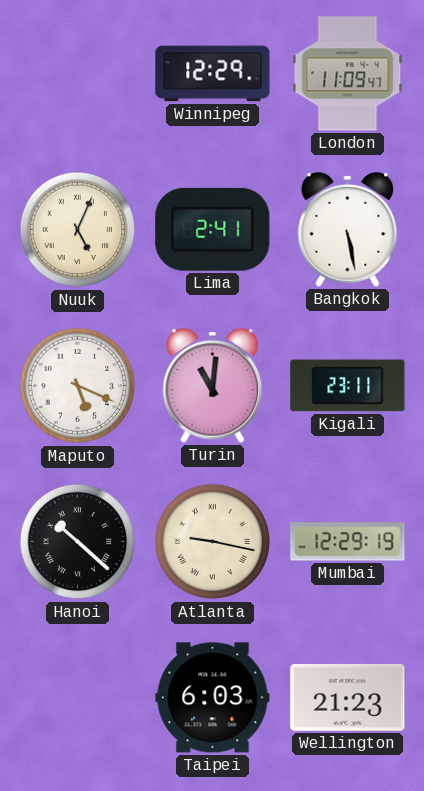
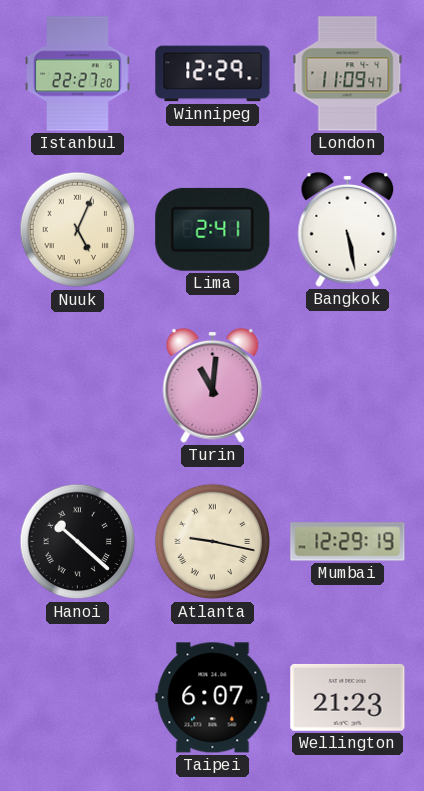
Istanbul: none -> 22:27
Maputo: 5:19 -> none
Kigali: 23:11 -> none
Taipei: 6:03 -> 6:07
